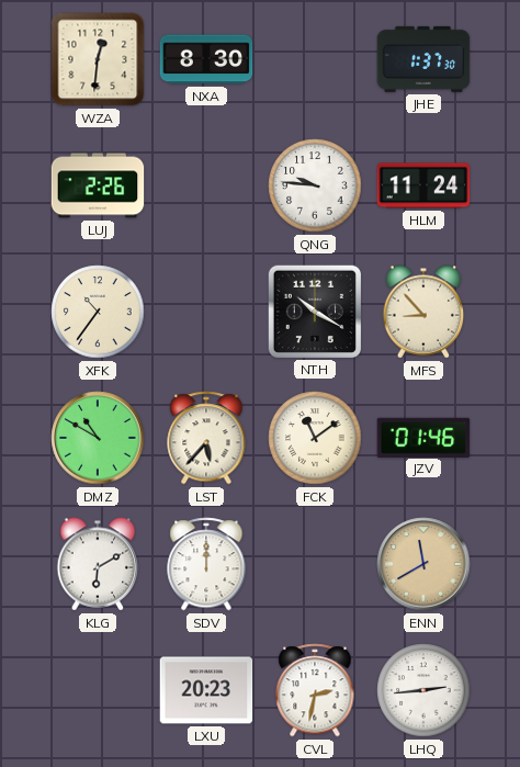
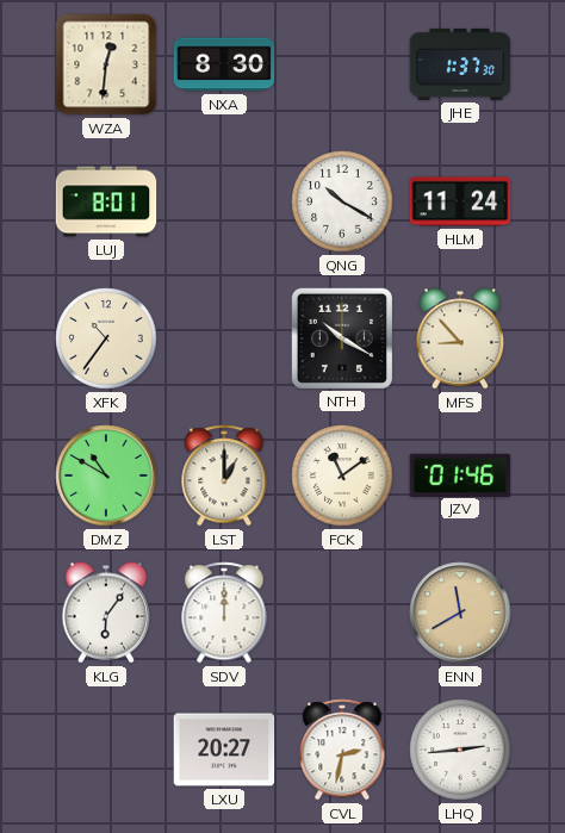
LUJ: 2:26 -> 8:01
QNG: 9:46 -> 10:20
LST: 5:37 -> 1:00
KLG: 6:10 -> 6:06
LXU: 20:23 -> 20:27
